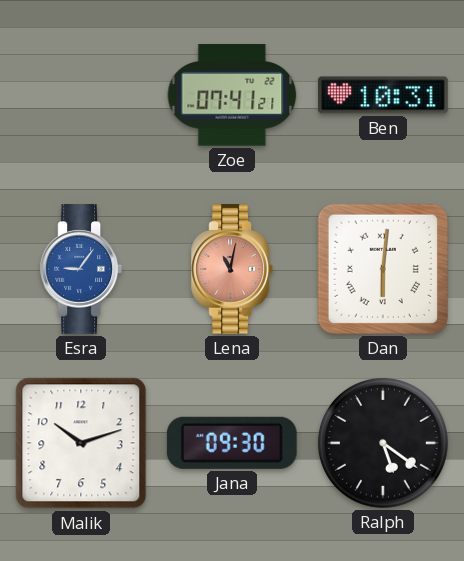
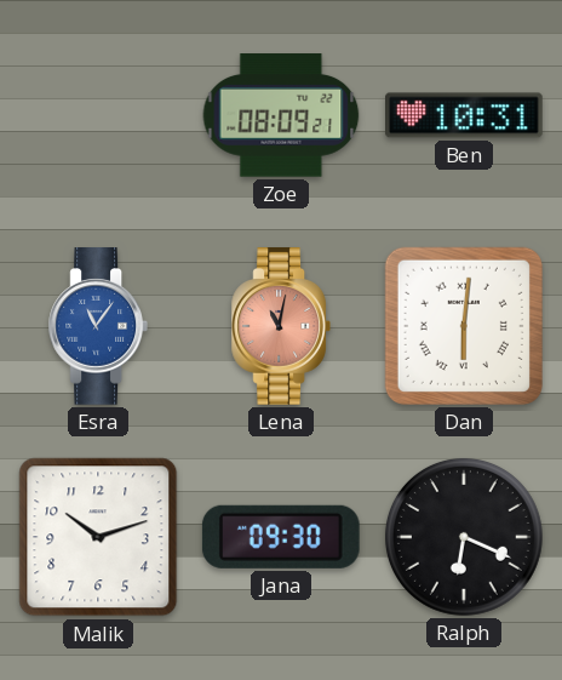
Zoe: 07:41 -> 08:09
Esra: 9:06 -> 11:06
Ralph: 5:21 -> 6:19
